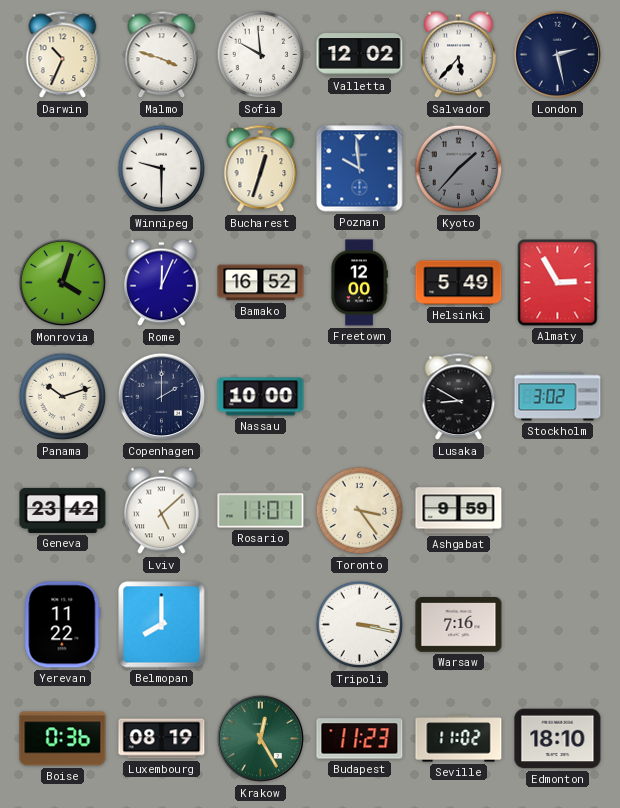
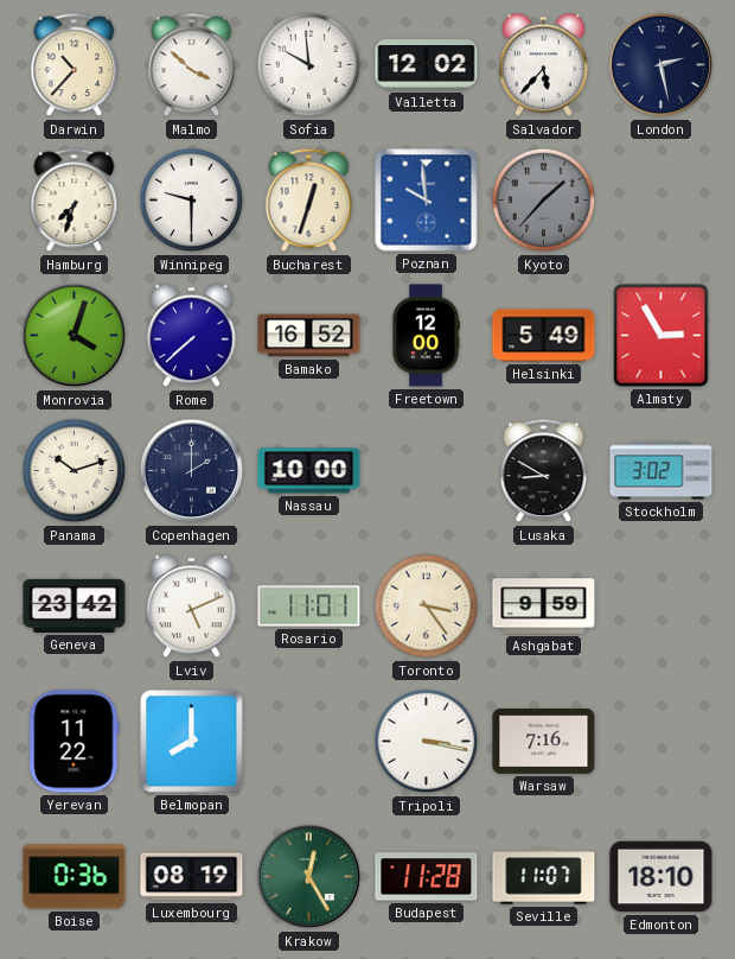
Darwin: 10:34 -> 10:37
Malmo: 3:48 -> 3:52
Hamburg: none -> 7:33
Rome: 12:04 -> 7:38
Lviv: 5:08 -> 5:11
Budapest: 11:23 -> 11:28
Seville: 11:02 -> 11:07
